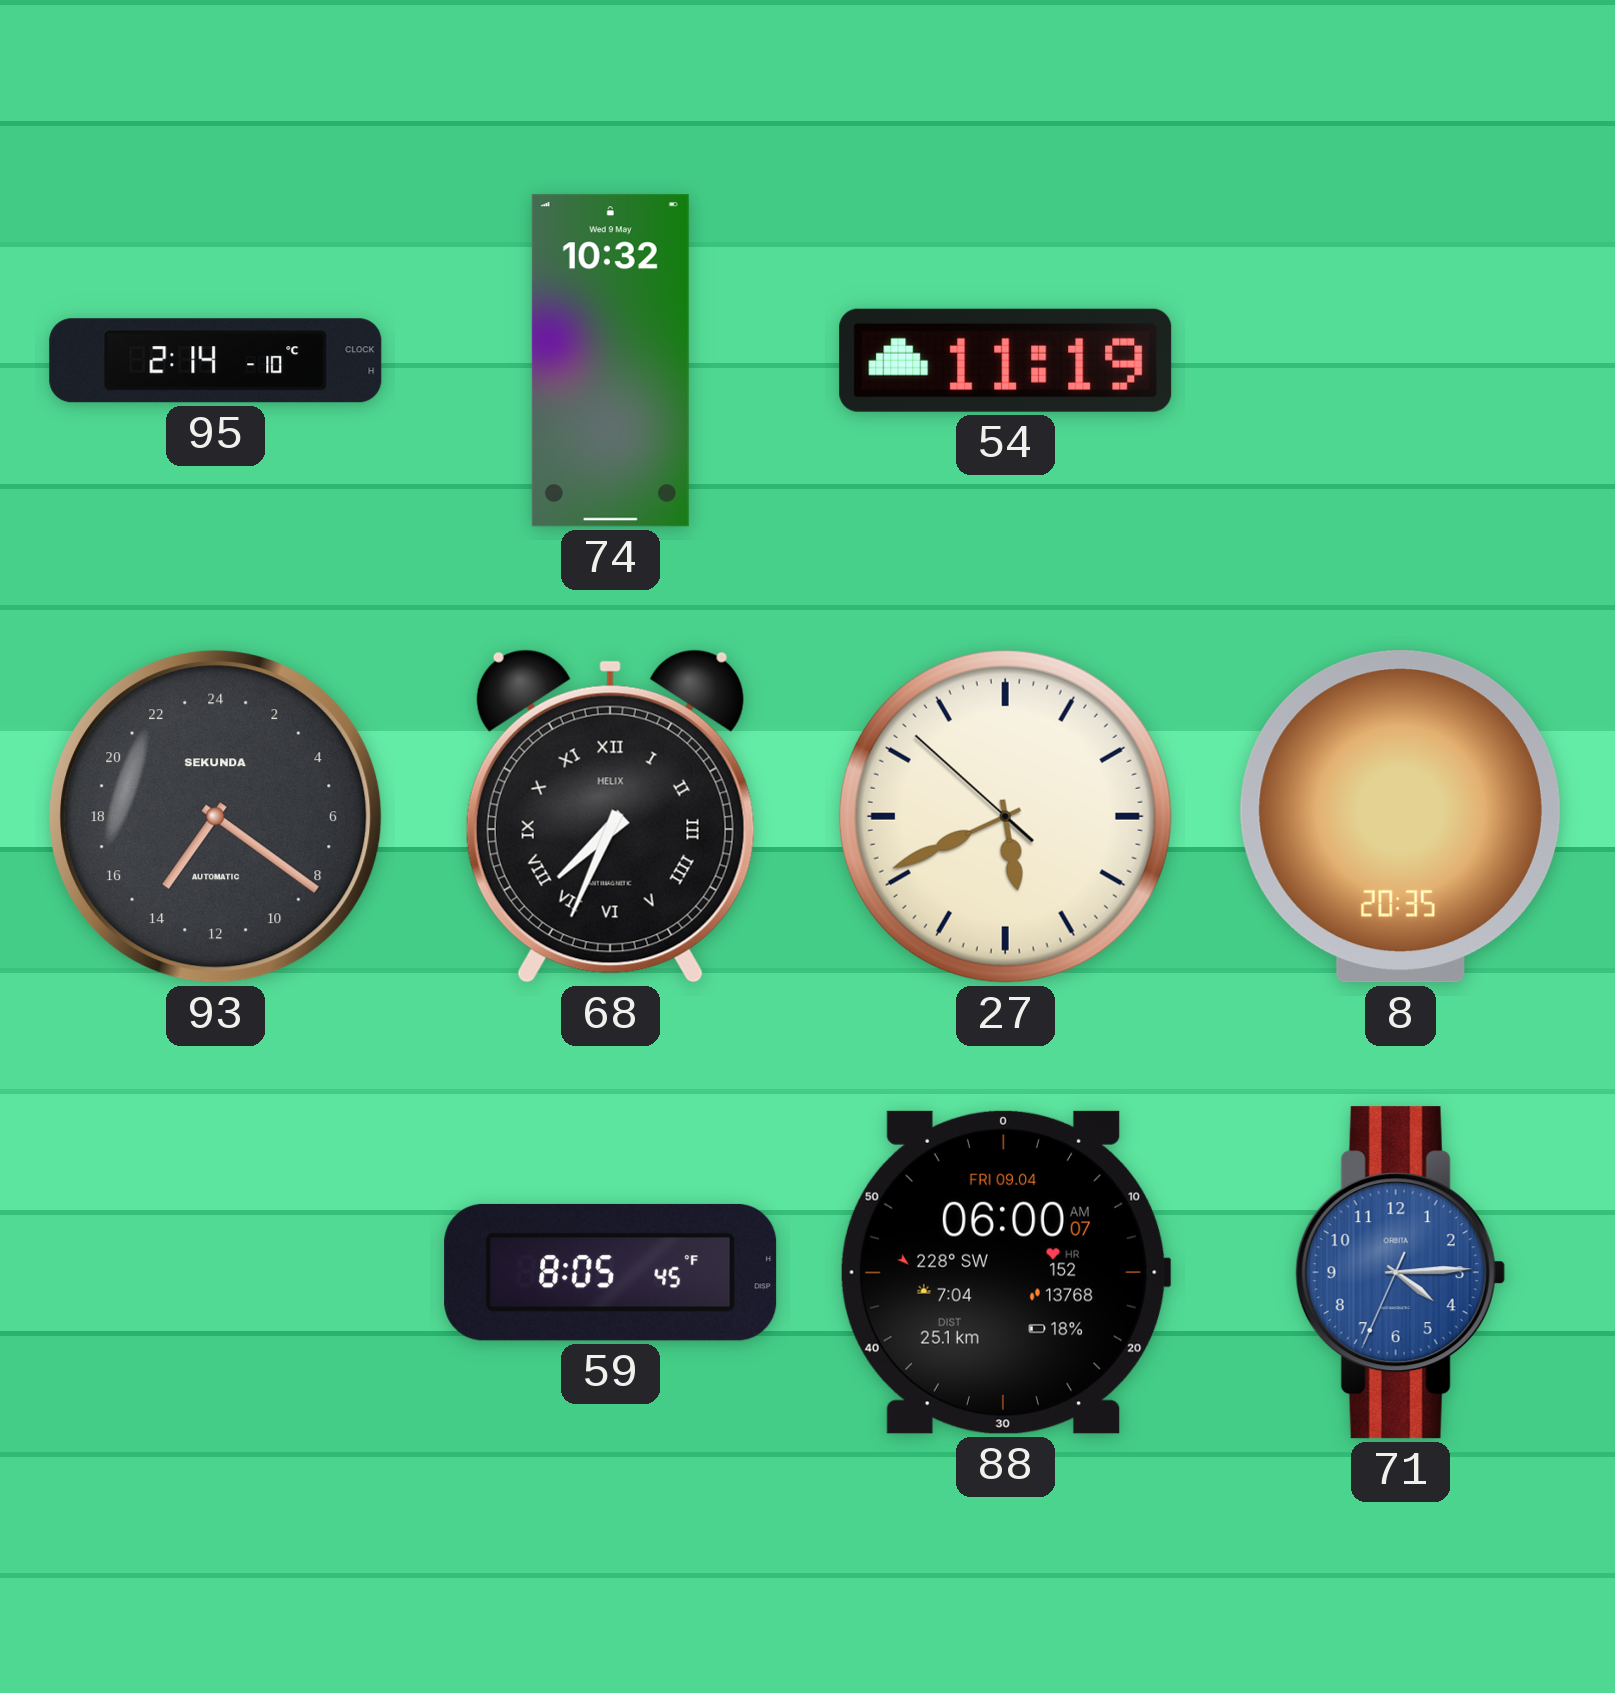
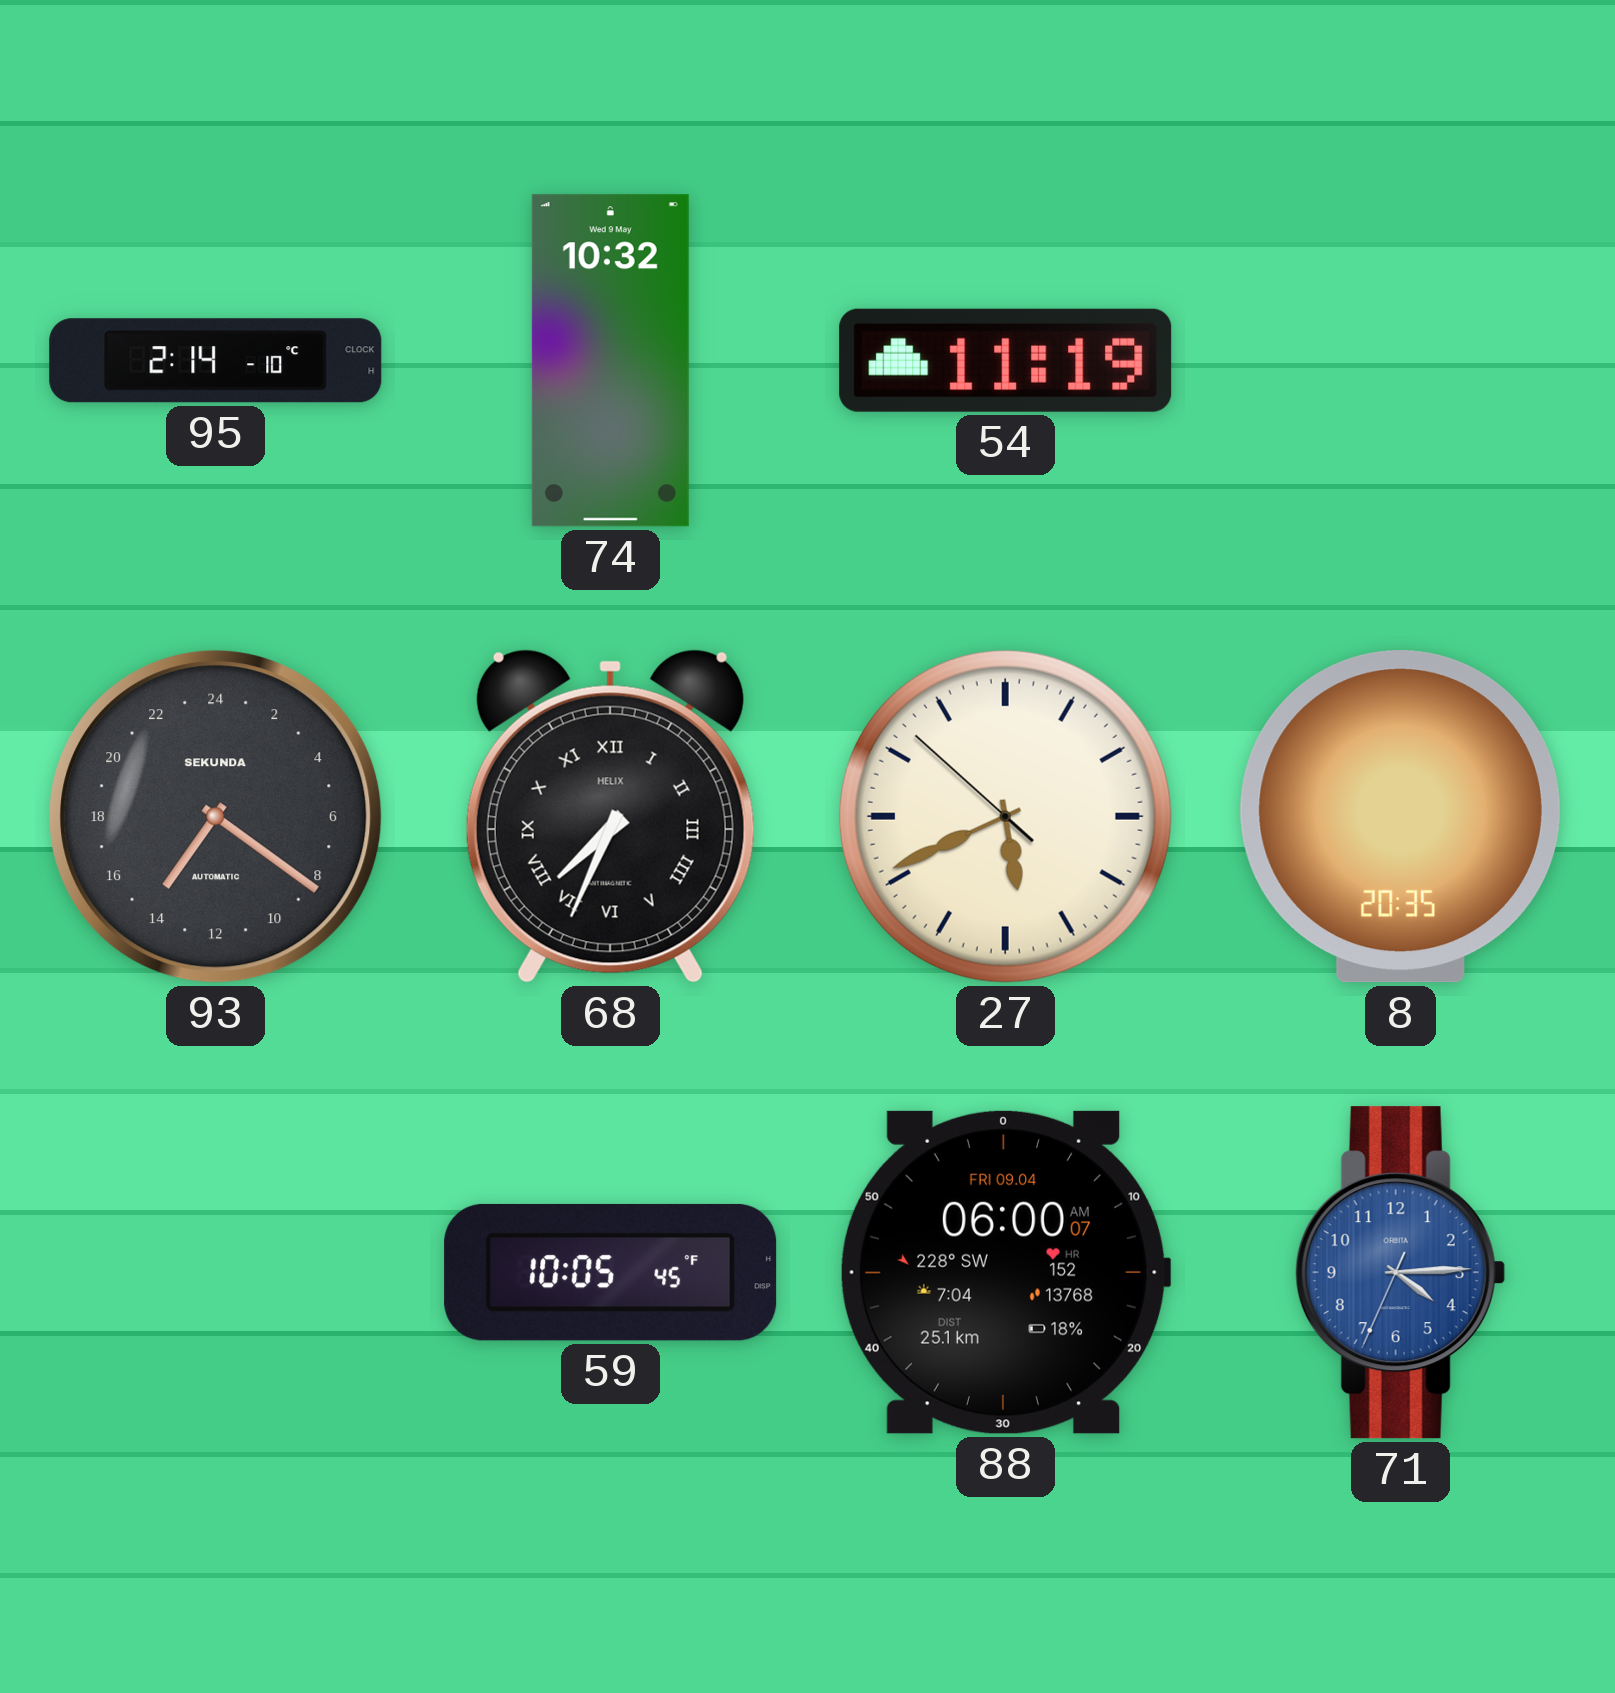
59: 8:05 -> 10:05
